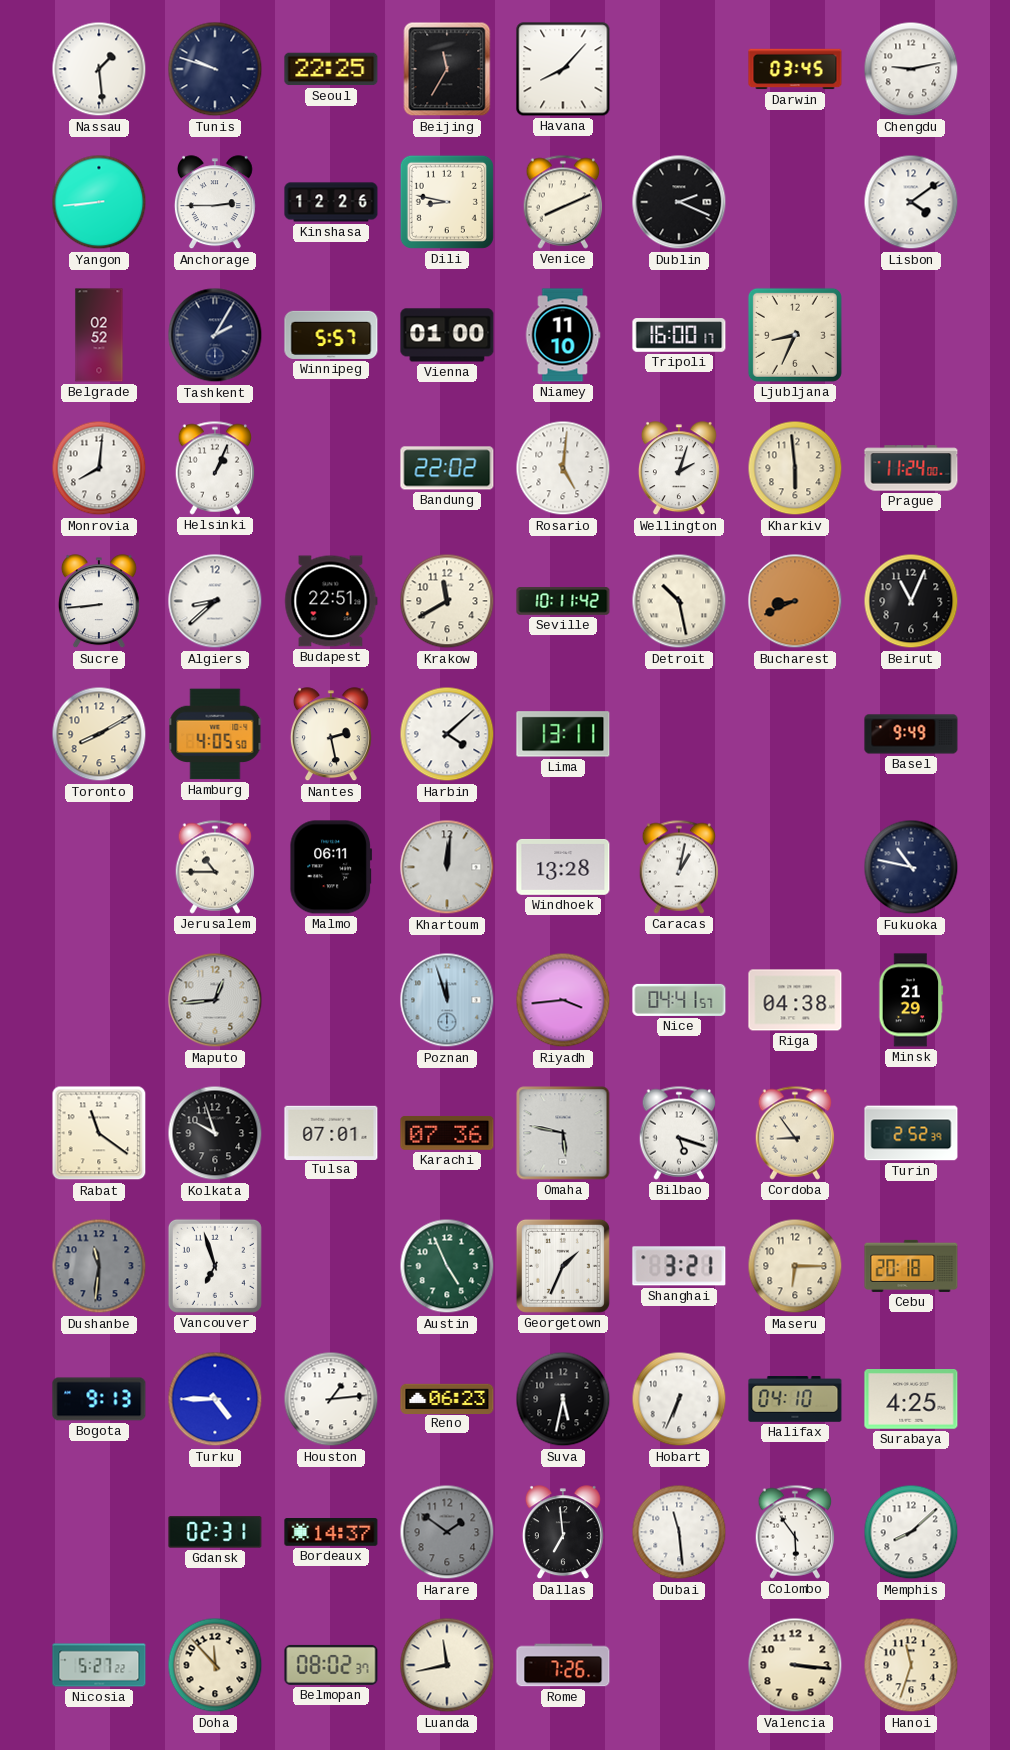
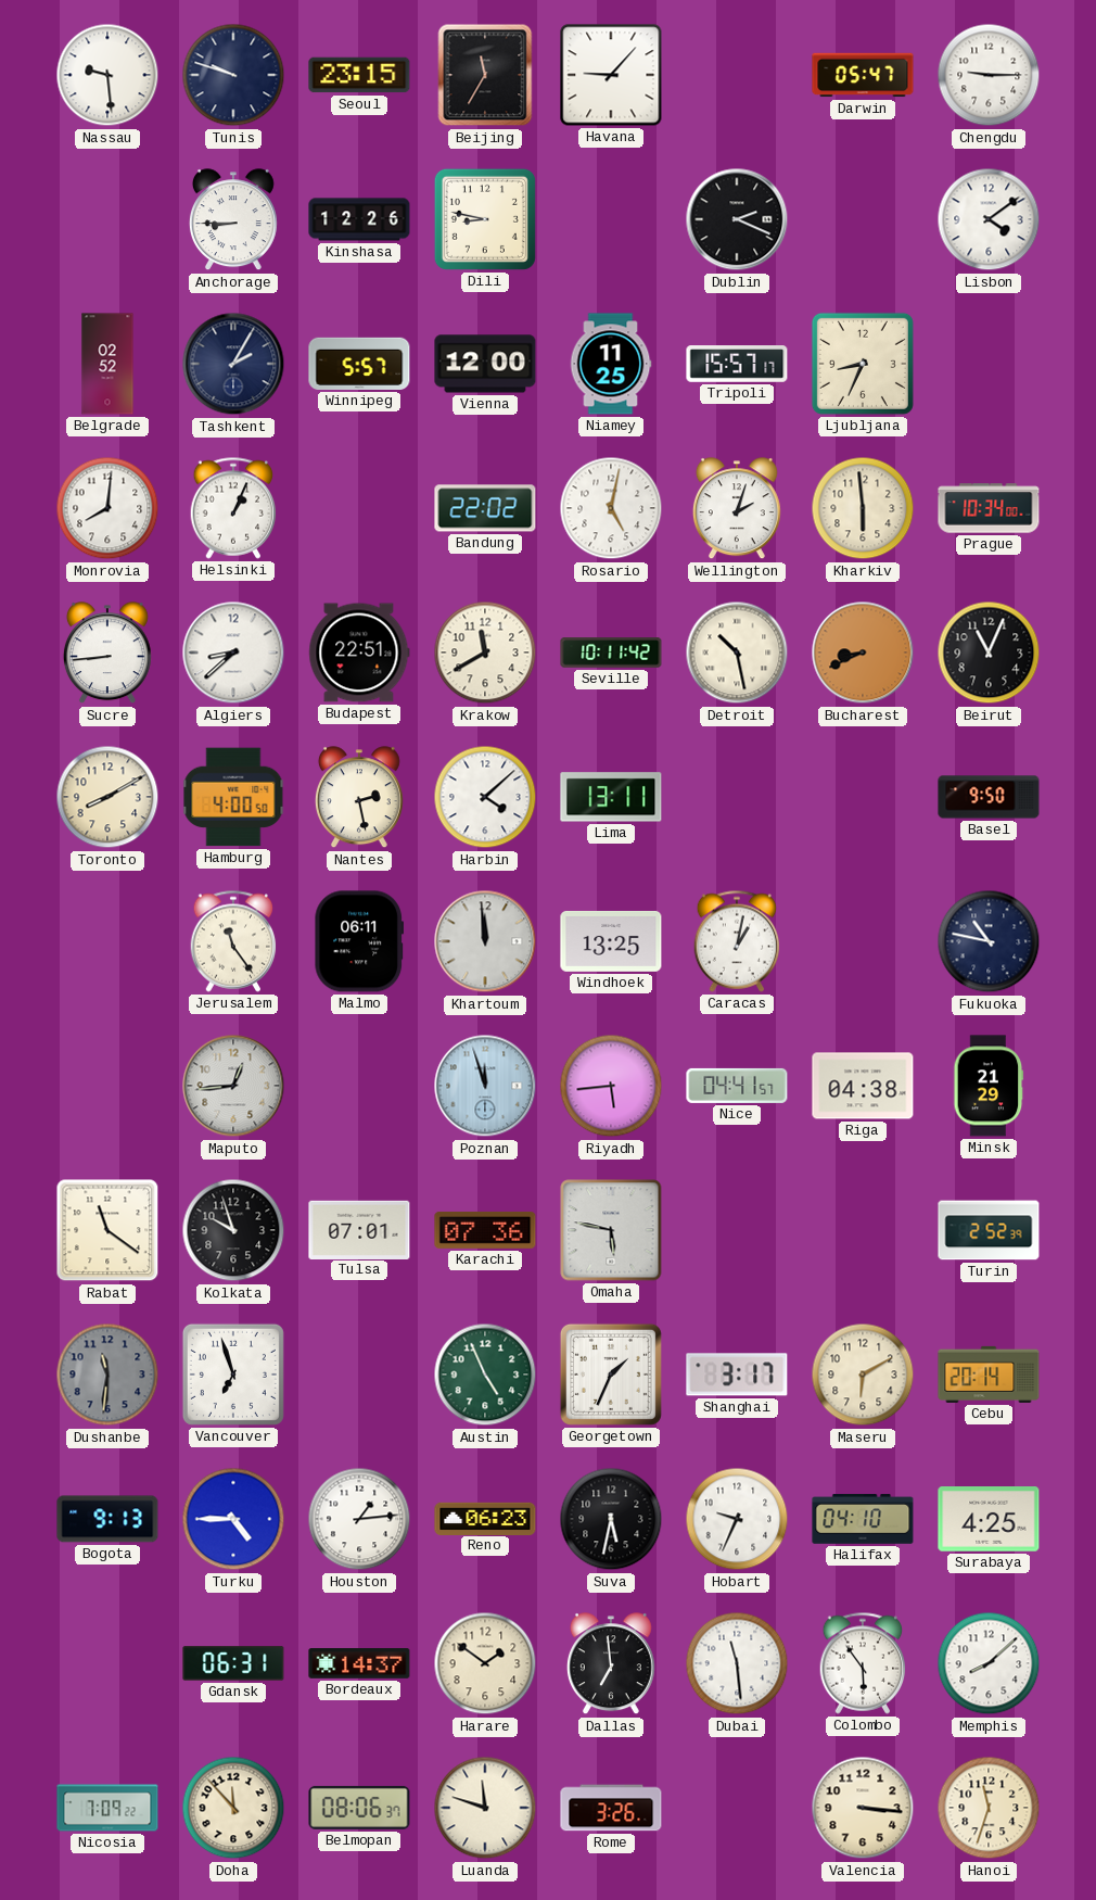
Nassau: 1:29 -> 9:29
Seoul: 22:25 -> 23:15
Havana: 8:07 -> 9:07
Darwin: 03:45 -> 05:47
Chengdu: 9:13 -> 9:15
Yangon: 8:44 -> none
Anchorage: 2:45 -> 8:45
Venice: 8:11 -> none
Vienna: 01:00 -> 12:00
Niamey: 11:10 -> 11:25
Tripoli: 16:00 -> 15:57
Rosario: 5:01 -> 5:02
Prague: 11:24 -> 10:34
Hamburg: 4:05 -> 4:00
Basel: 9:49 -> 9:50
Jerusalem: 10:45 -> 11:24
Khartoum: 12:01 -> 11:59
Windhoek: 13:28 -> 13:25
Riyadh: 3:44 -> 5:44
Bilbao: 5:18 -> none
Cordoba: 8:54 -> none
Shanghai: 3:21 -> 3:17
Maseru: 6:15 -> 6:10
Cebu: 20:18 -> 20:14
Hobart: 6:34 -> 9:34
Gdansk: 02:31 -> 06:31
Harare dial: grey -> cream
Nicosia: 5:27 -> 7:09
Belmopan: 08:02 -> 08:06
Luanda: 11:43 -> 11:48
Rome: 7:26 -> 3:26
